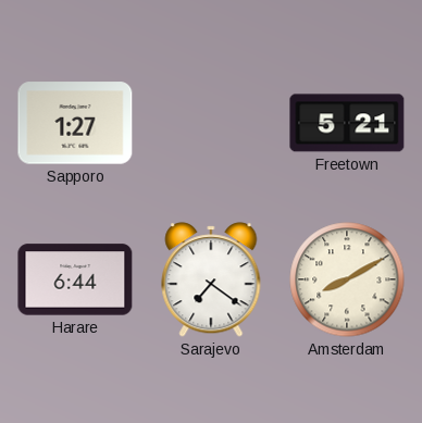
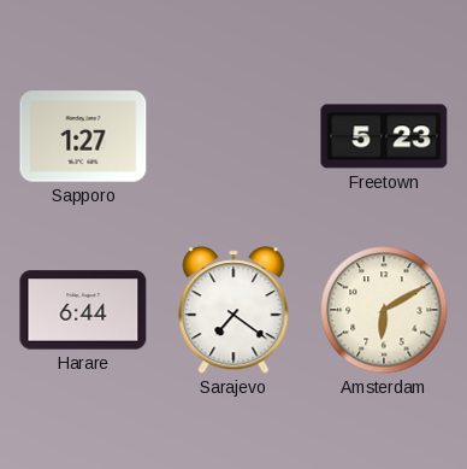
Freetown: 5:21 -> 5:23
Amsterdam: 8:10 -> 6:10
